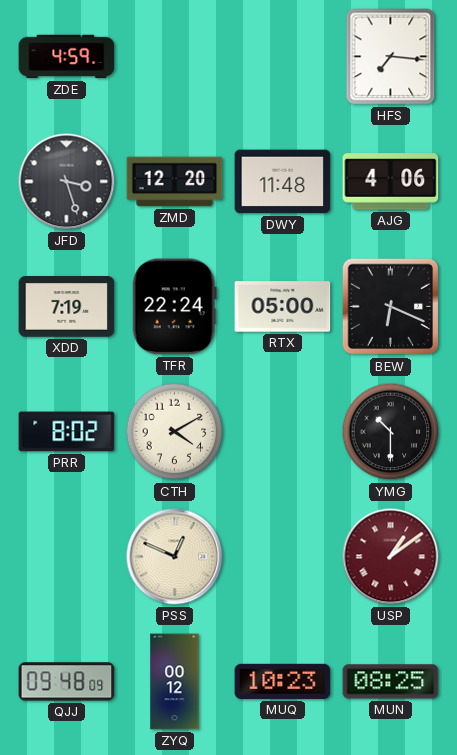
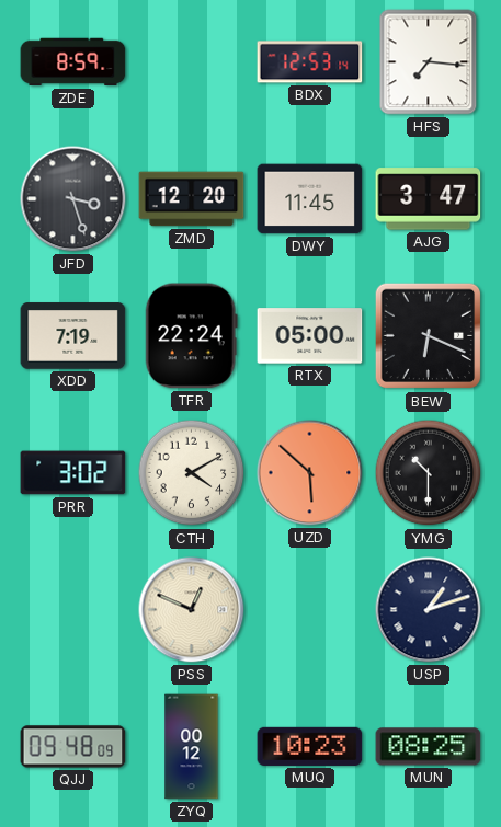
ZDE: 4:59 -> 8:59
BDX: none -> 12:53
DWY: 11:48 -> 11:45
AJG: 4:06 -> 3:47
PRR: 8:02 -> 3:02
UZD: none -> 5:52
USP: 1:09 -> 1:12
USP dial: burgundy -> navy
